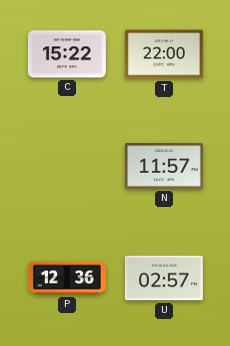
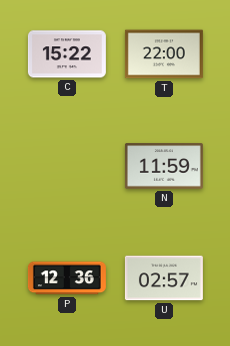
N: 11:57 -> 11:59
